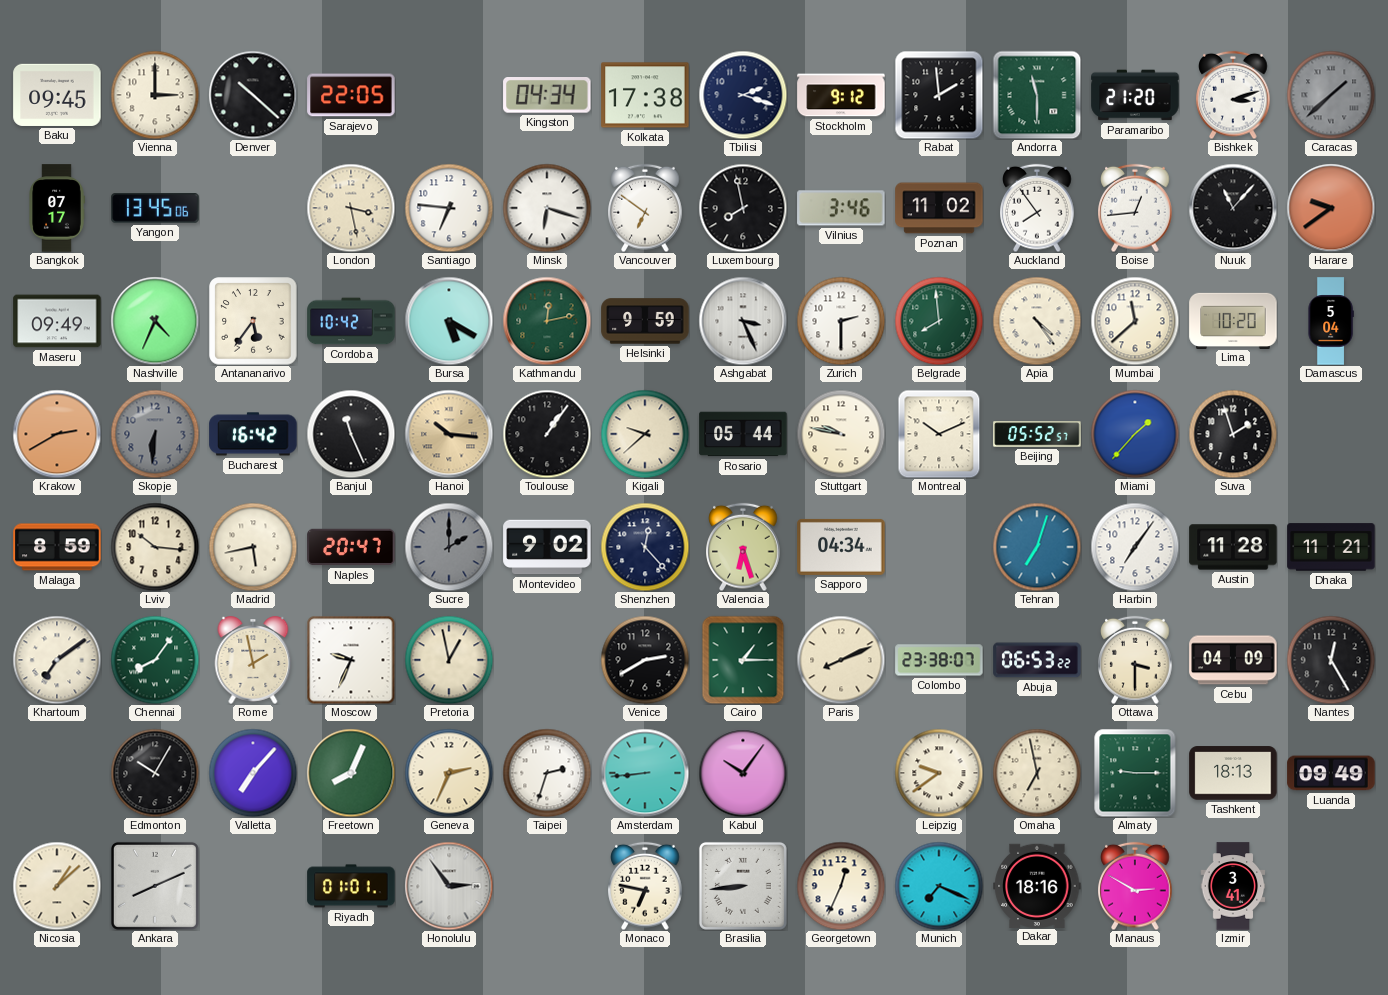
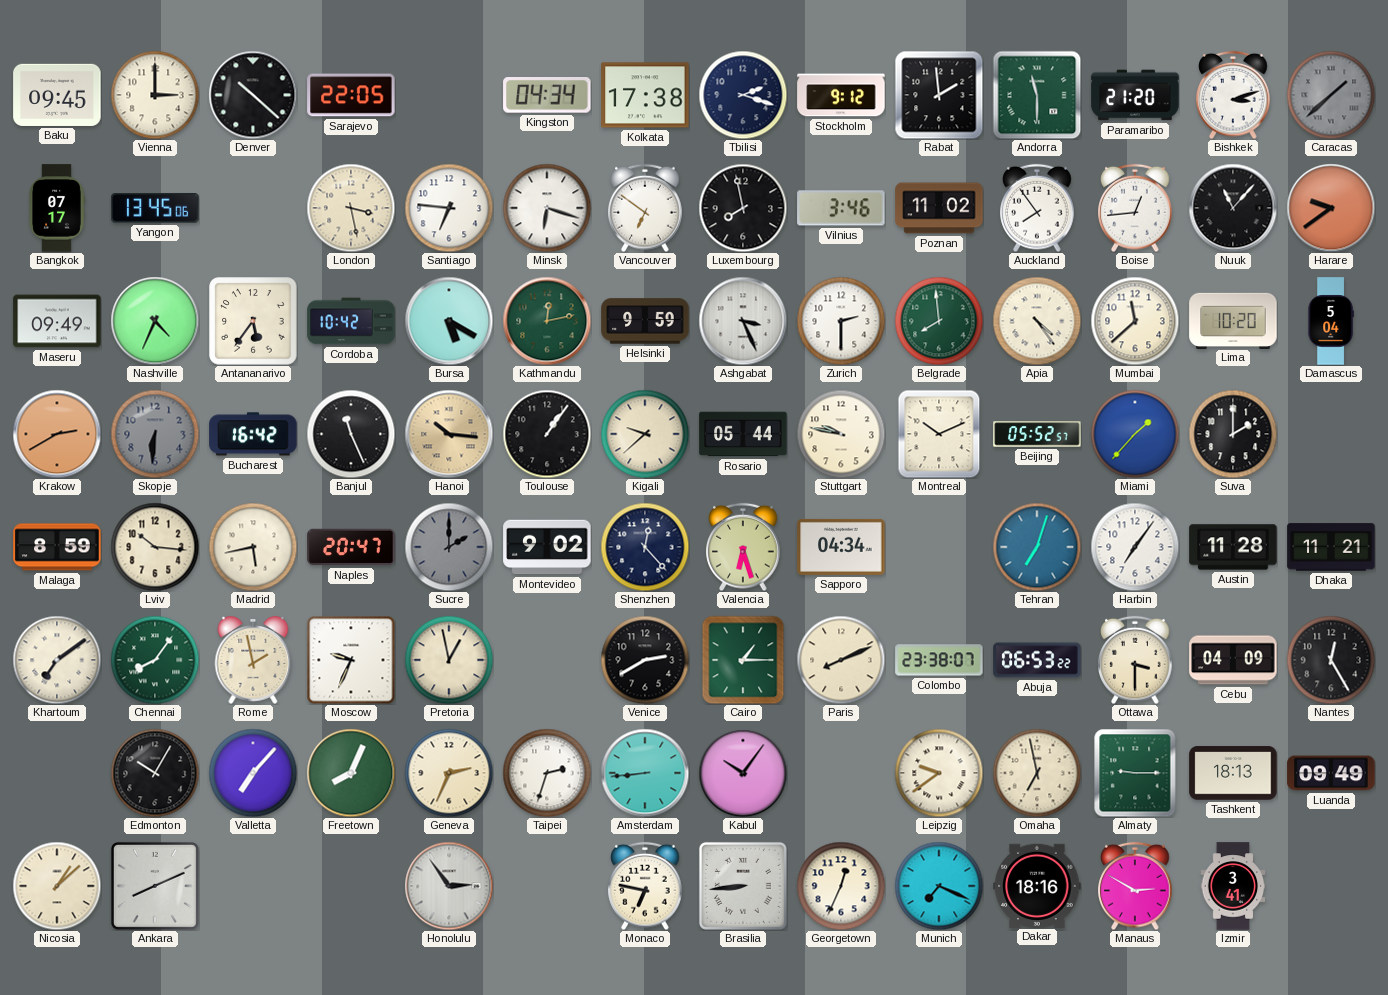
Suva: 1:57 -> 2:00
Riyadh: 01:01 -> none
